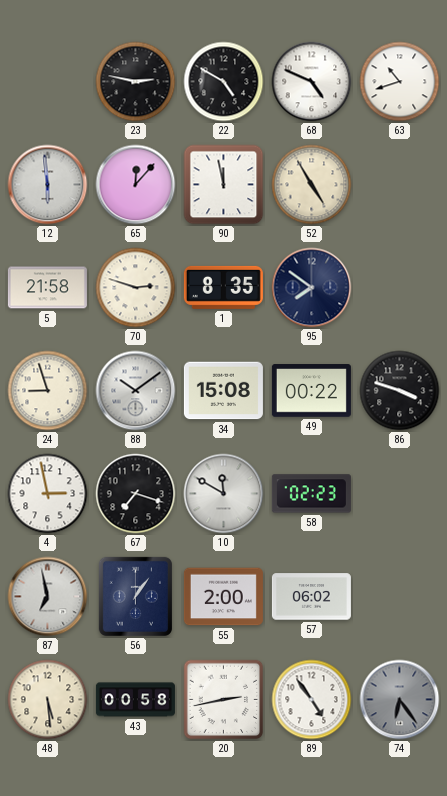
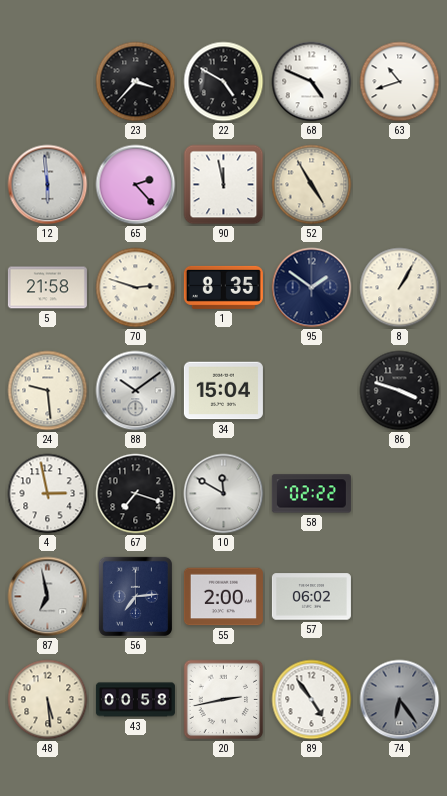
23: 2:47 -> 3:37
65: 12:07 -> 2:23
95: 7:51 -> 1:51
8: none -> 1:05
24: 8:57 -> 9:29
34: 15:08 -> 15:04
49: 00:22 -> none
58: 02:23 -> 02:22
56: 1:06 -> 7:14
